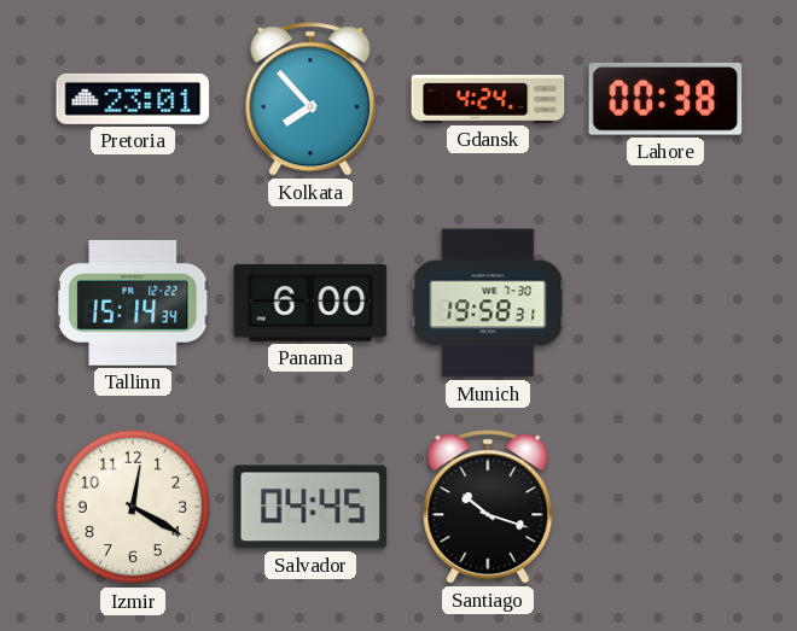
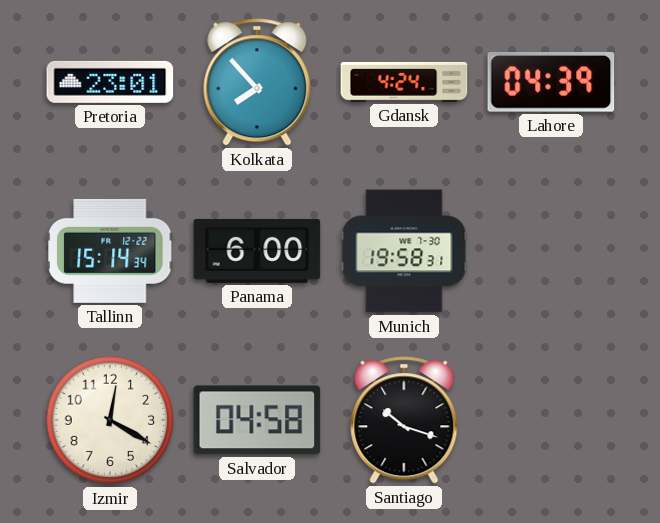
Lahore: 00:38 -> 04:39
Salvador: 04:45 -> 04:58
